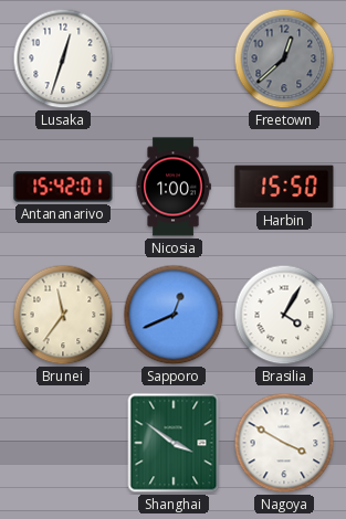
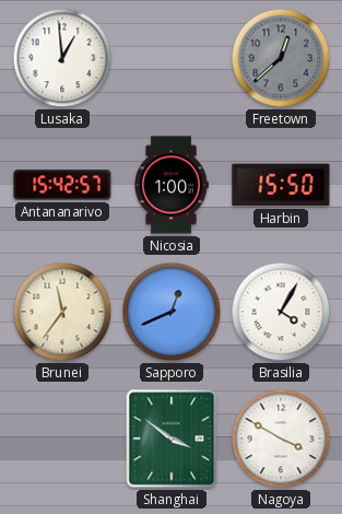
Lusaka: 12:33 -> 12:59
Antananarivo: 15:42:01 -> 15:42:57
